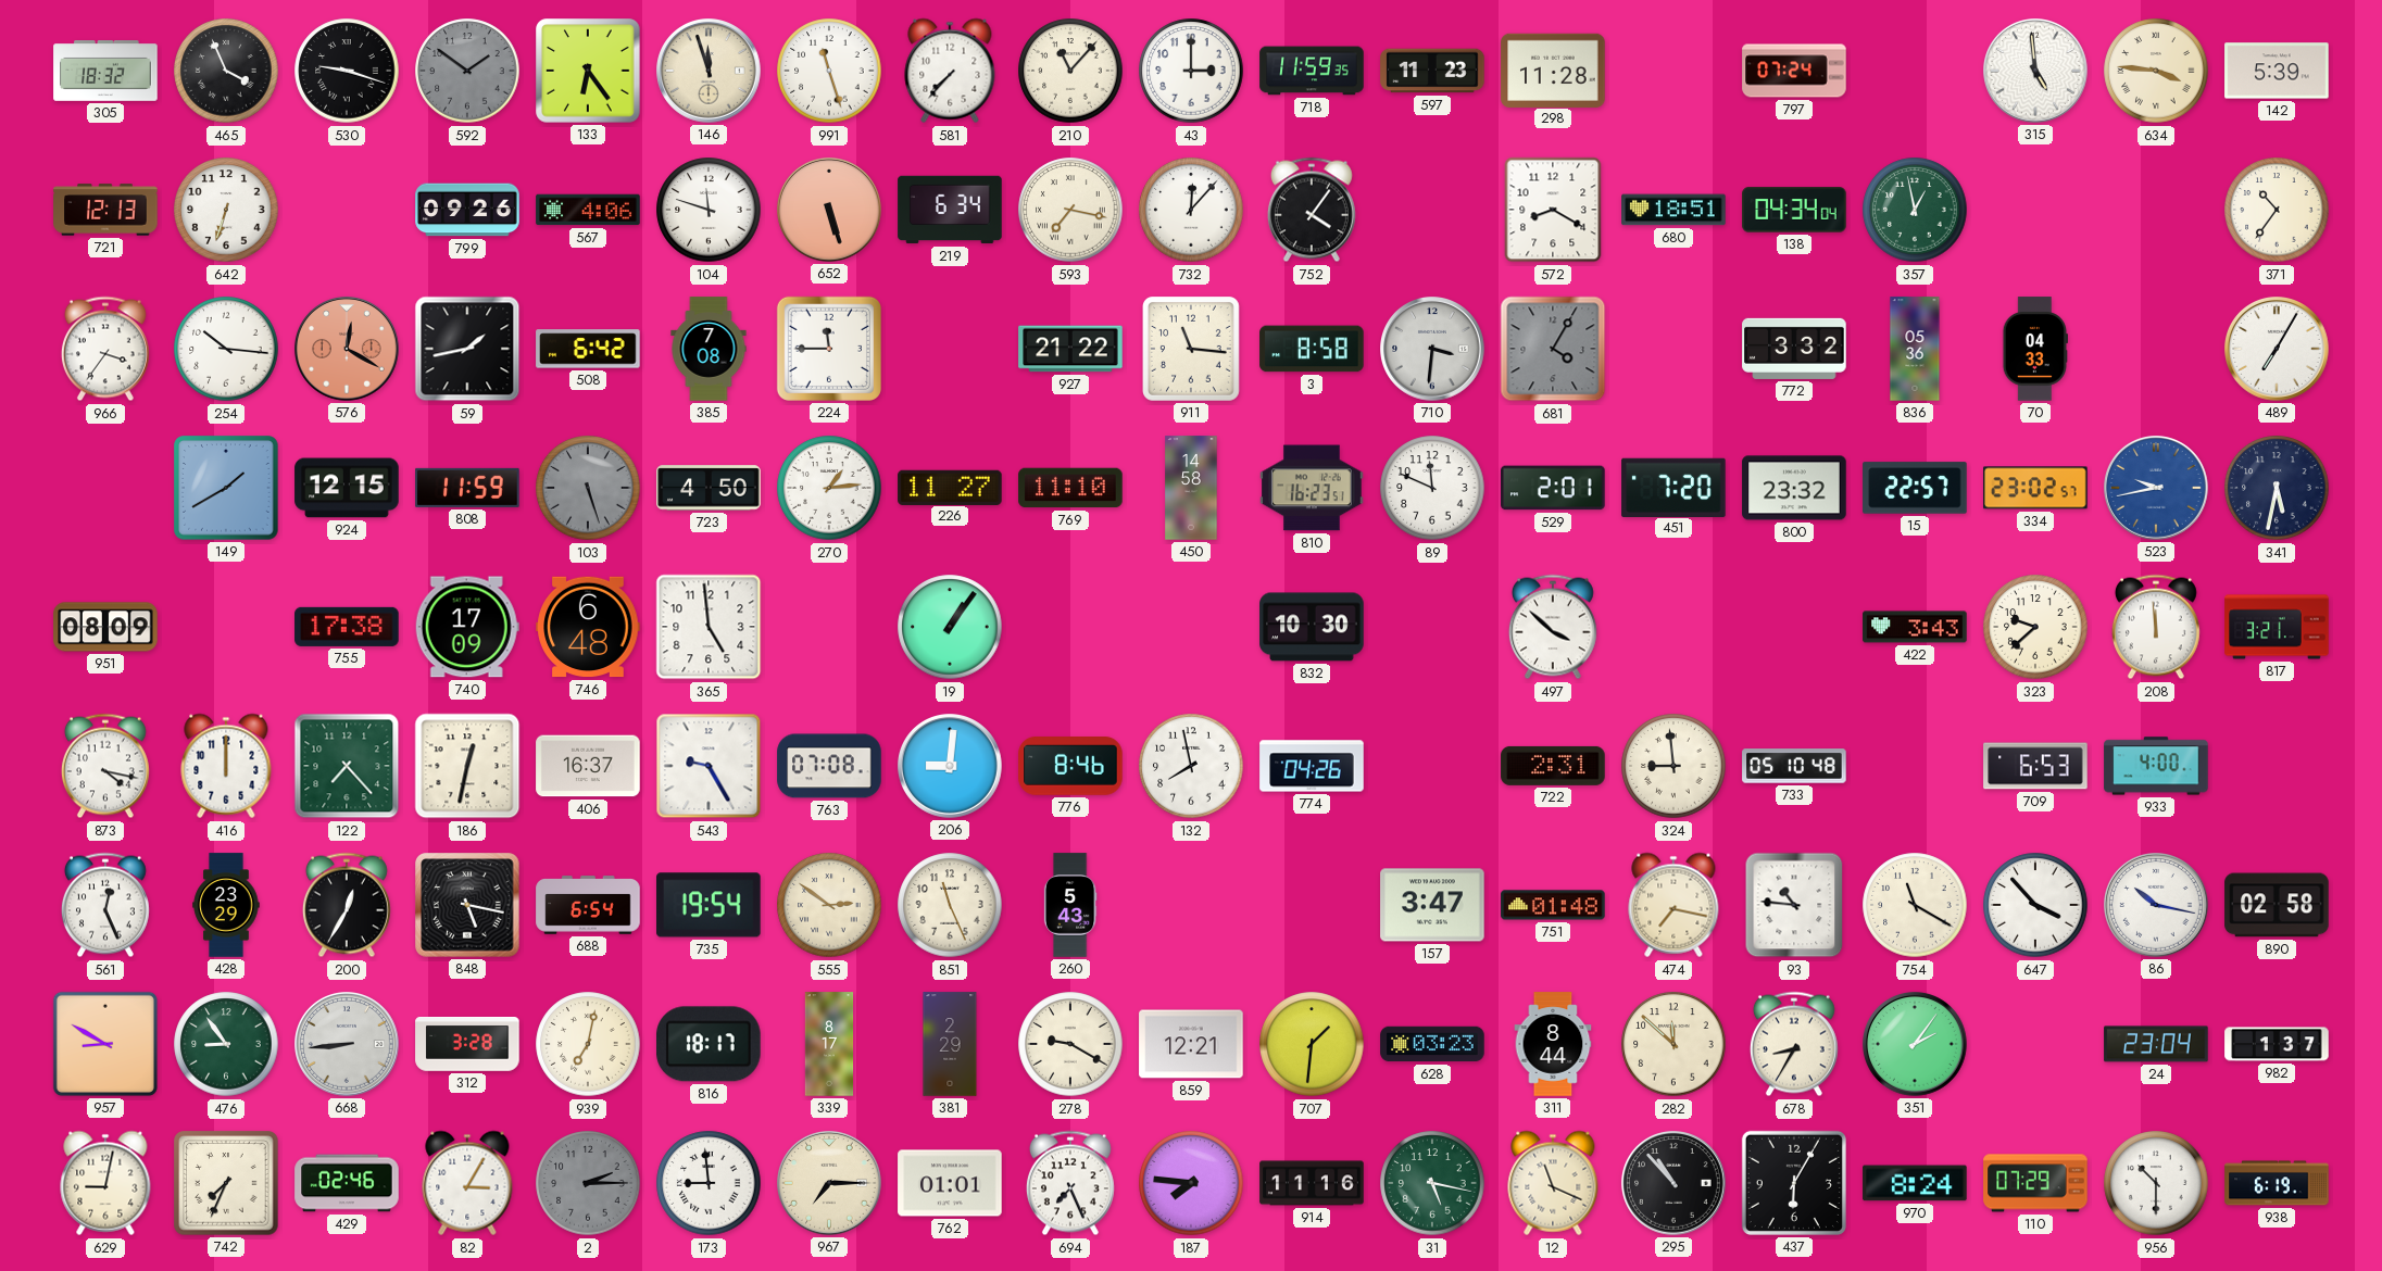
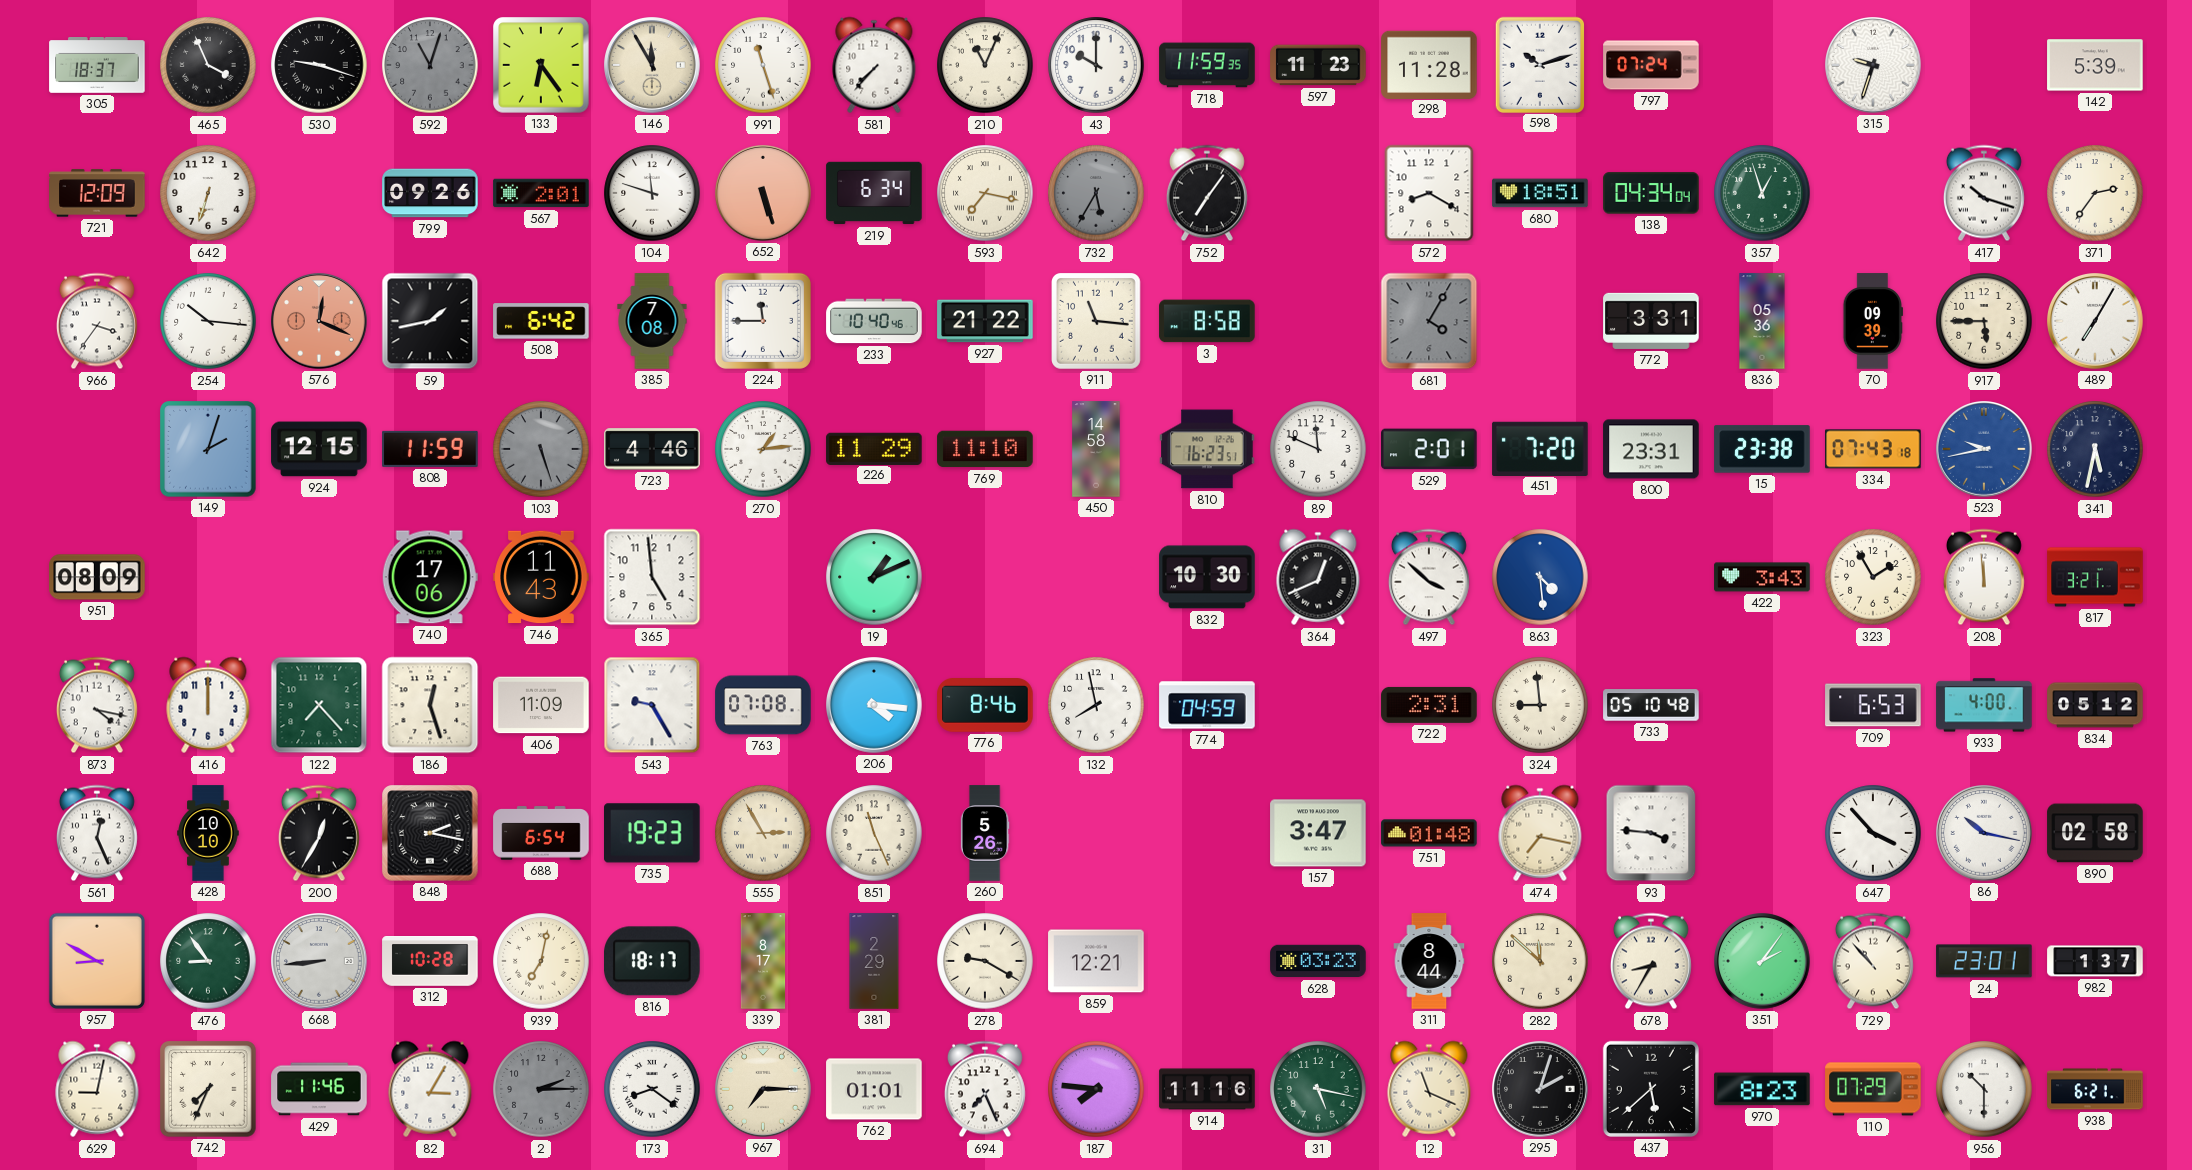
305: 18:32 -> 18:37
592: 1:51 -> 11:03
146: 11:57 -> 11:55
210: 11:07 -> 11:04
43: 3:00 -> 10:00
598: none -> 10:12
315: 4:59 -> 9:33
634: 3:46 -> none
721: 12:13 -> 12:09
567: 4:06 -> 2:01
732: 12:07 -> 5:35
732 dial: white -> grey
752: 4:06 -> 7:06
357: 12:58 -> 12:57
417: none -> 10:18
371: 10:36 -> 2:36
576: 12:20 -> 12:19
233: none -> 10:40
710: 3:31 -> none
772: 3:32 -> 3:31
70: 04:33 -> 09:39
917: none -> 5:45
149: 1:40 -> 2:03
723: 4:50 -> 4:46
226: 11:27 -> 11:29
800: 23:32 -> 23:31
15: 22:57 -> 23:38
334: 23:02 -> 07:43
755: 17:38 -> none
740: 17:09 -> 17:06
746: 6:48 -> 11:43
19: 1:06 -> 1:11
364: none -> 12:41
863: none -> 4:29
323: 9:38 -> 1:55
186: 12:32 -> 12:27
406: 16:37 -> 11:09
206: 9:01 -> 4:16
774: 04:26 -> 04:59
834: none -> 05:12
428: 23:29 -> 10:10
848: 5:17 -> 2:17
735: 19:54 -> 19:23
555: 2:51 -> 2:55
260: 5:43 -> 5:26
93: 10:46 -> 3:46
754: 11:20 -> none
312: 3:28 -> 10:28
707: 1:31 -> none
729: none -> 10:53
24: 23:04 -> 23:01
429: 02:46 -> 11:46
173: 8:59 -> 8:21
295: 10:53 -> 2:03
437: 6:05 -> 5:38
970: 8:24 -> 8:23
938: 6:19 -> 6:21
